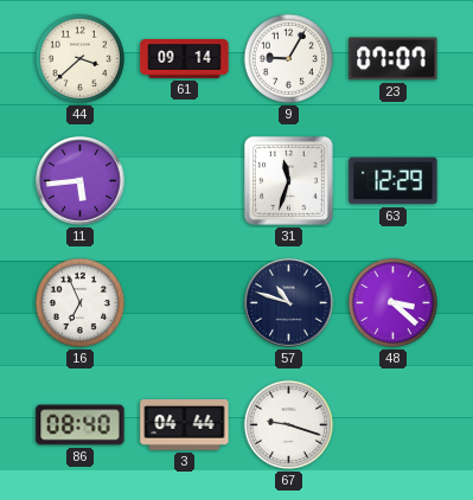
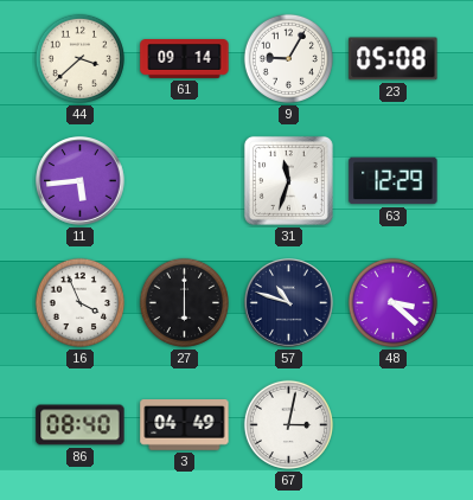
23: 07:07 -> 05:08
16: 6:56 -> 3:56
27: none -> 6:00
3: 04:44 -> 04:49
67: 9:18 -> 3:02
